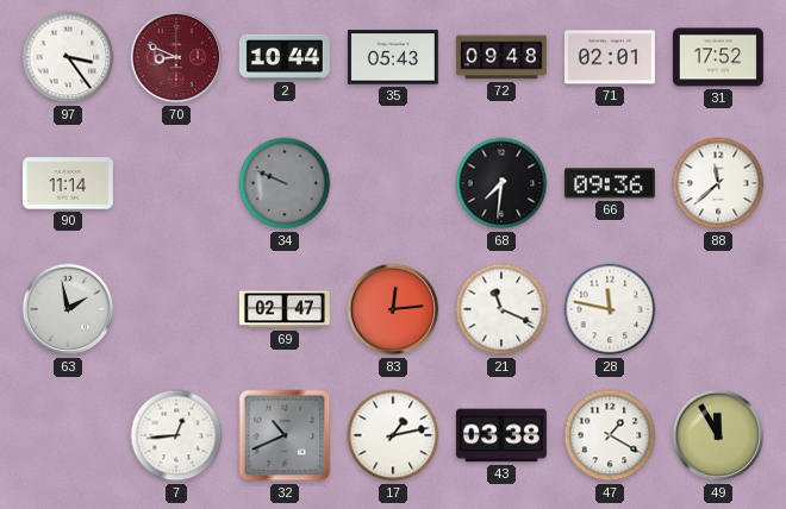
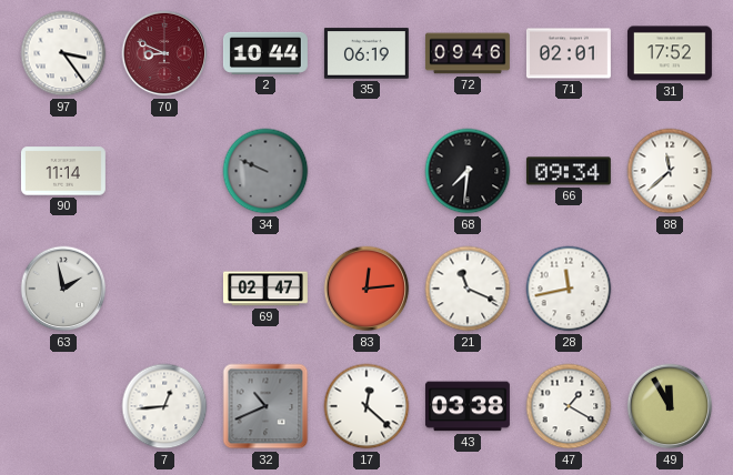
35: 05:43 -> 06:19
72: 09:48 -> 09:46
66: 09:36 -> 09:34
28: 11:47 -> 11:43
17: 1:13 -> 12:22
